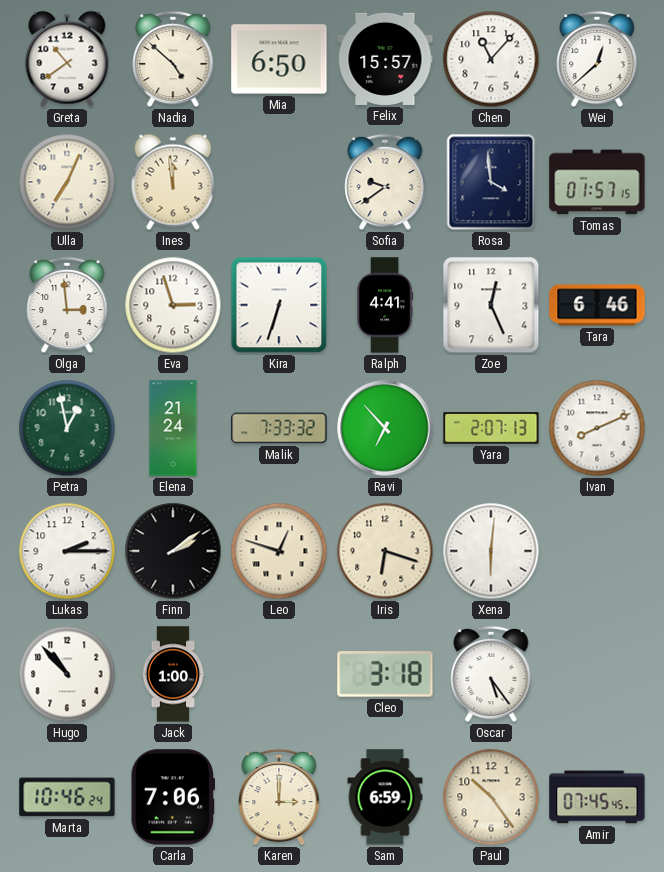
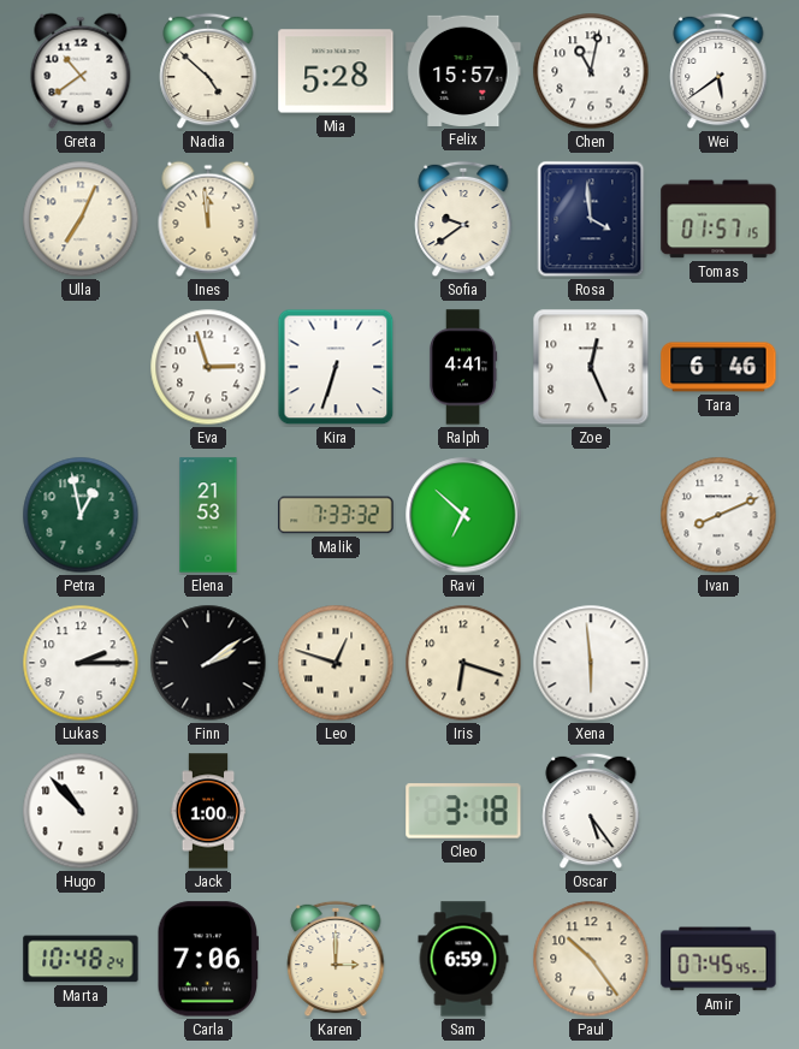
Mia: 6:50 -> 5:28
Chen: 11:07 -> 11:02
Wei: 12:38 -> 5:39
Olga: 2:59 -> none
Elena: 21:24 -> 21:53
Ravi: 6:53 -> 6:52
Yara: 2:07 -> none
Xena: 6:01 -> 5:59
Marta: 10:46 -> 10:48
